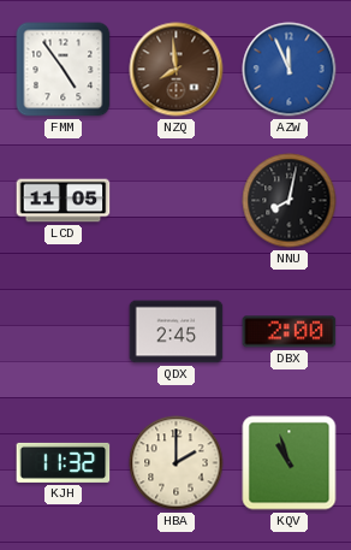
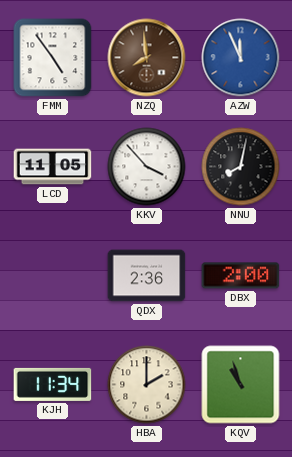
KKV: none -> 3:53
QDX: 2:45 -> 2:36
KJH: 11:32 -> 11:34
